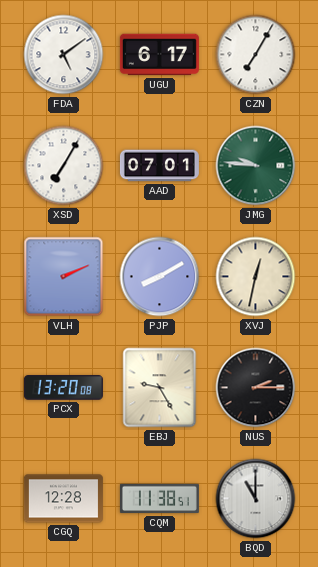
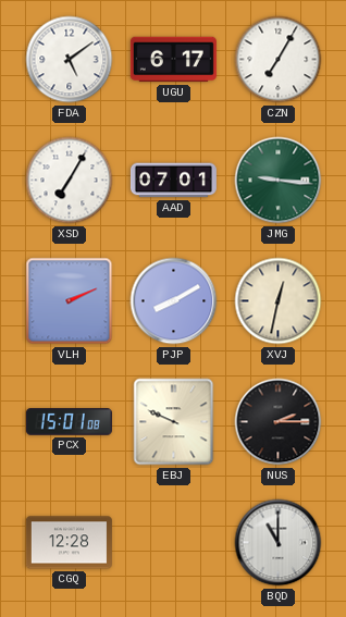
JMG: 9:46 -> 9:16
PCX: 13:20 -> 15:01
EBJ: 9:25 -> 9:49
CQM: 11:38 -> none
